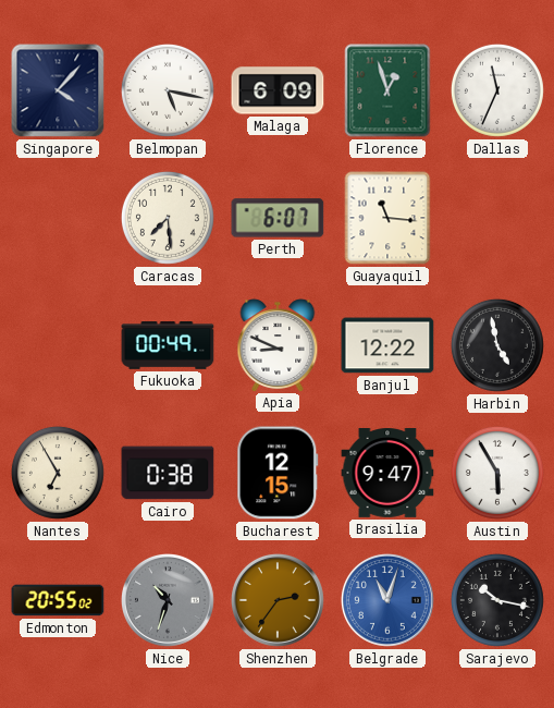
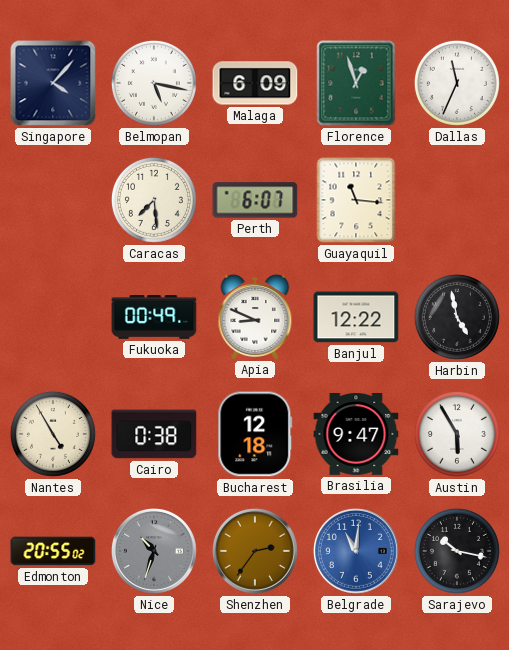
Nantes: 6:55 -> 4:55
Bucharest: 12:15 -> 12:18
Belgrade: 11:03 -> 11:01
